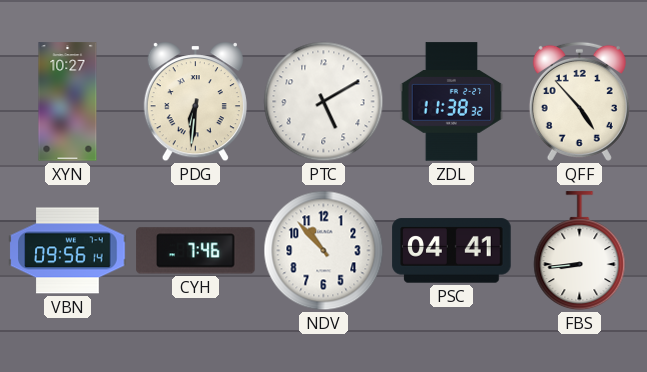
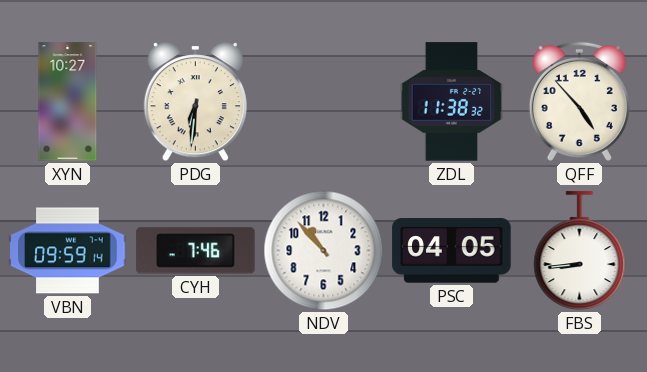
PTC: 5:10 -> none
VBN: 09:56 -> 09:59
PSC: 04:41 -> 04:05
